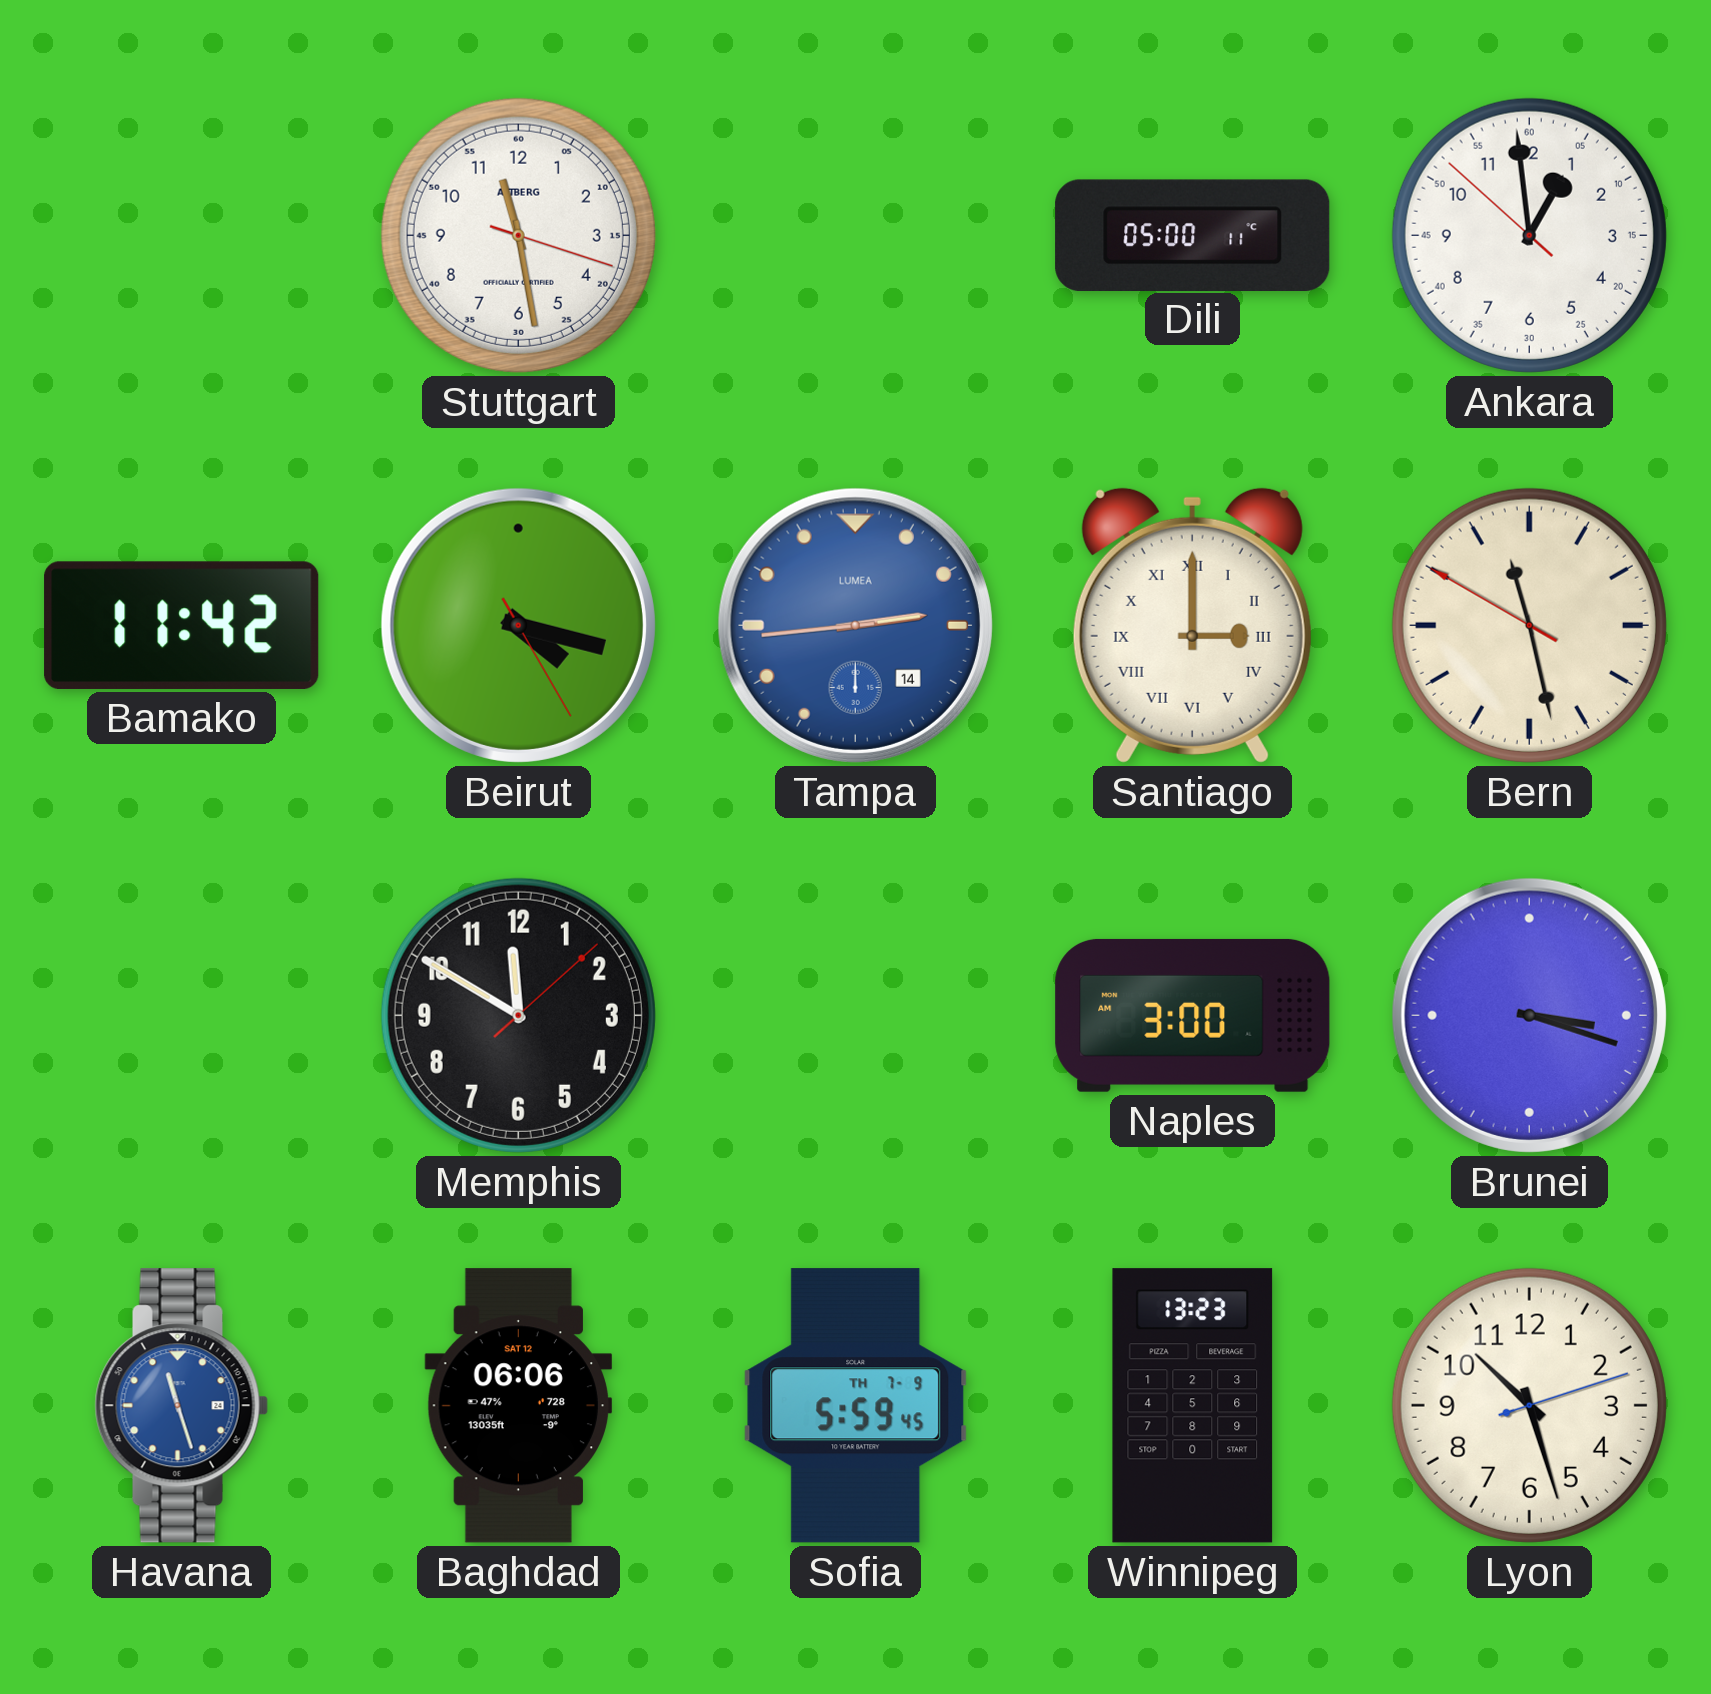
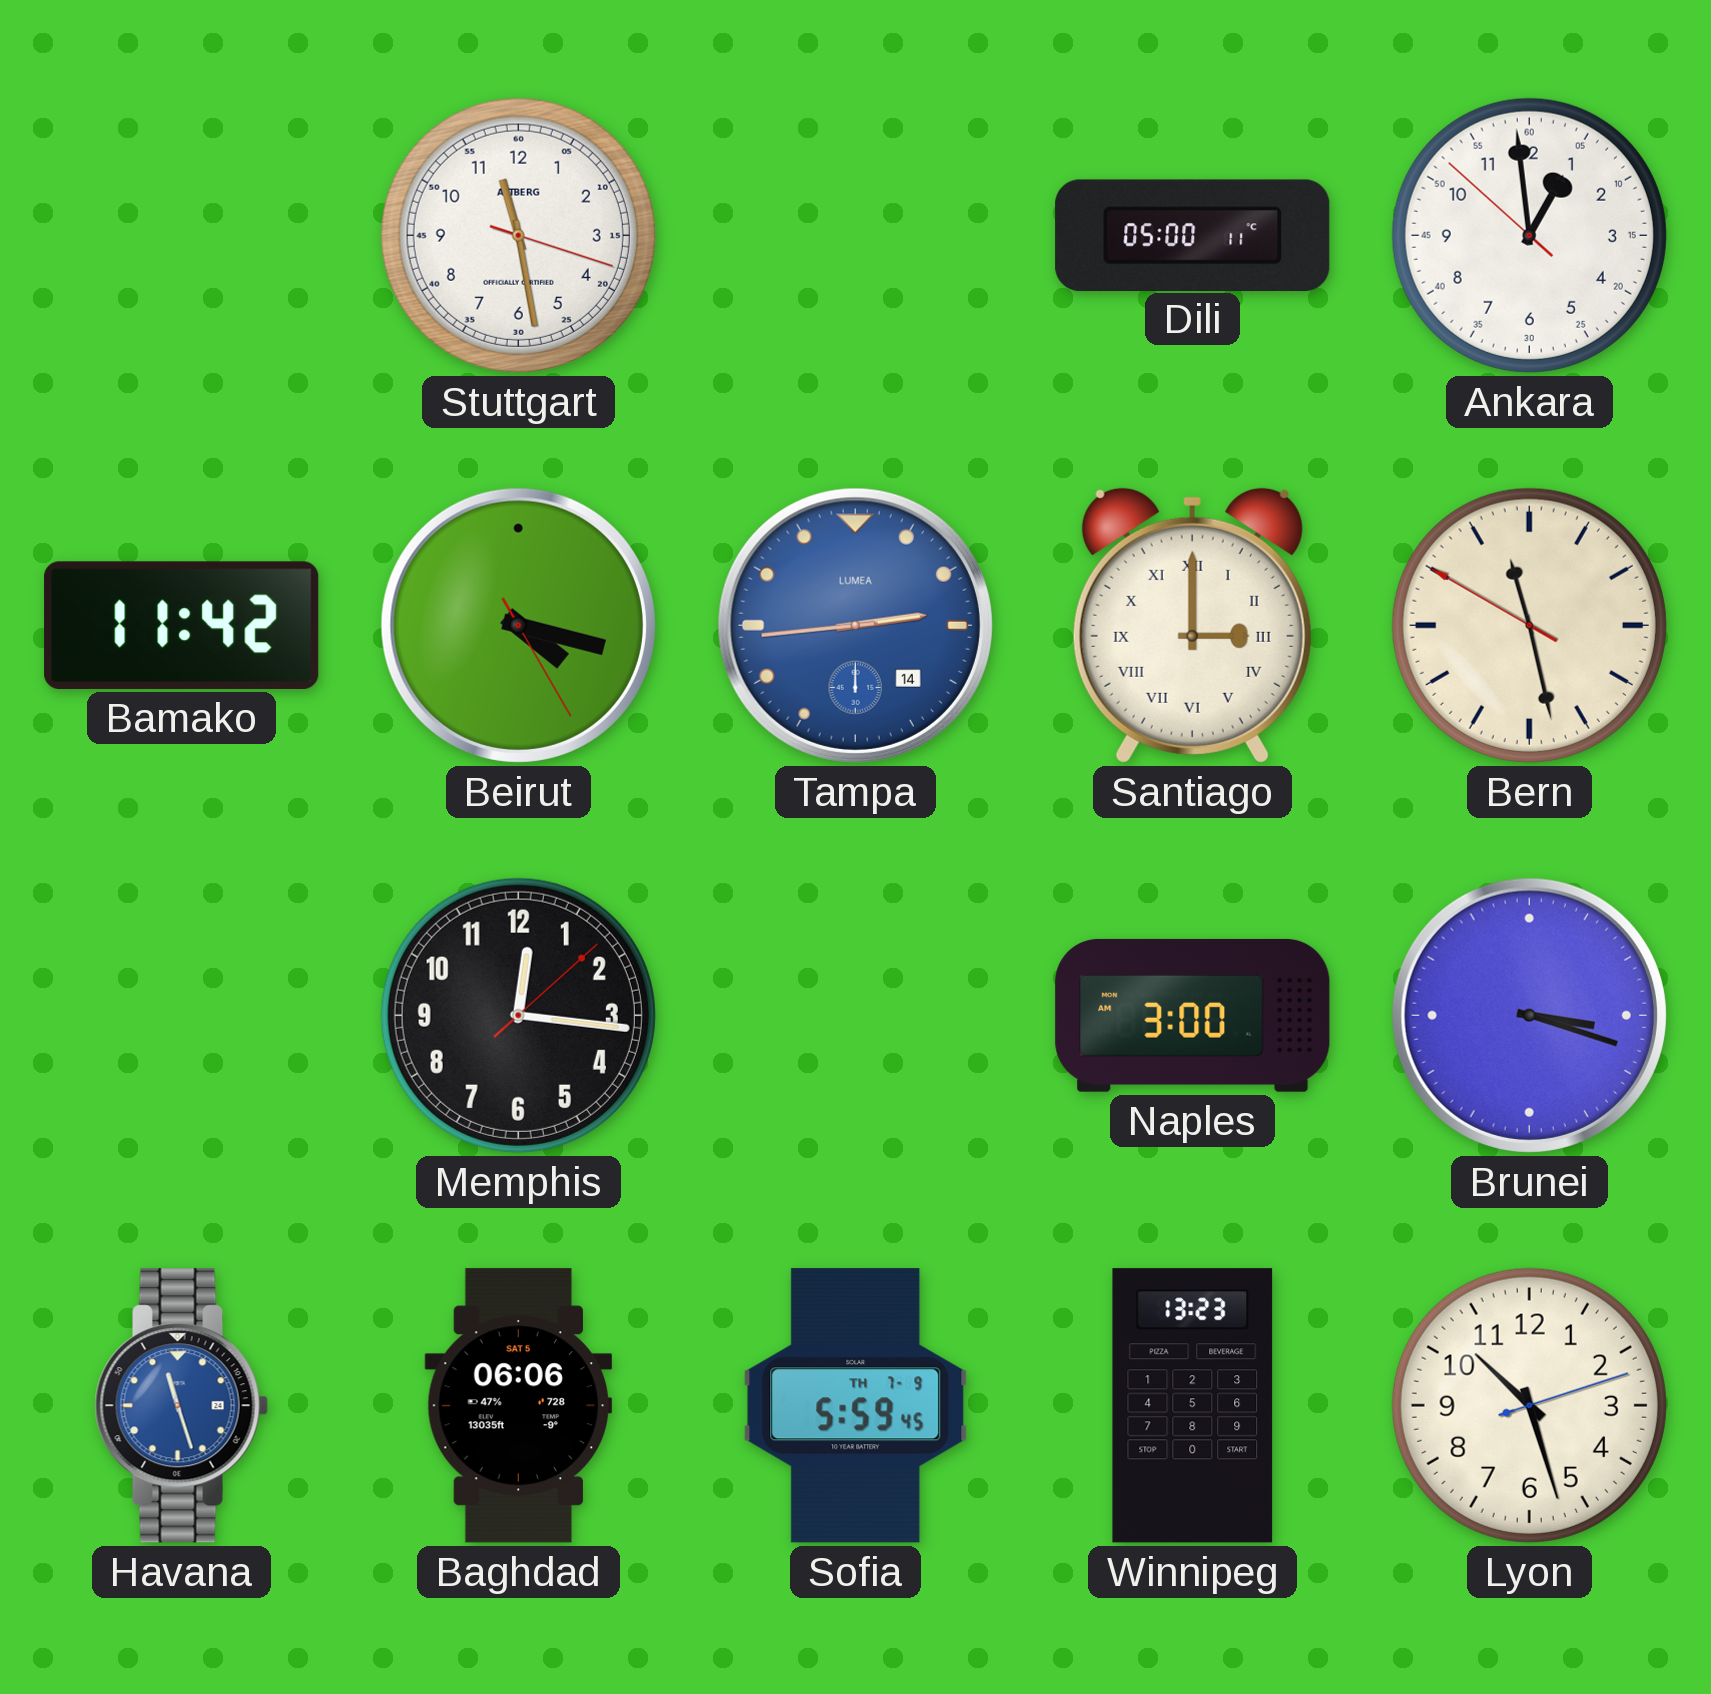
Memphis: 11:50 -> 12:16
Baghdad date: SAT 12 -> SAT 5
